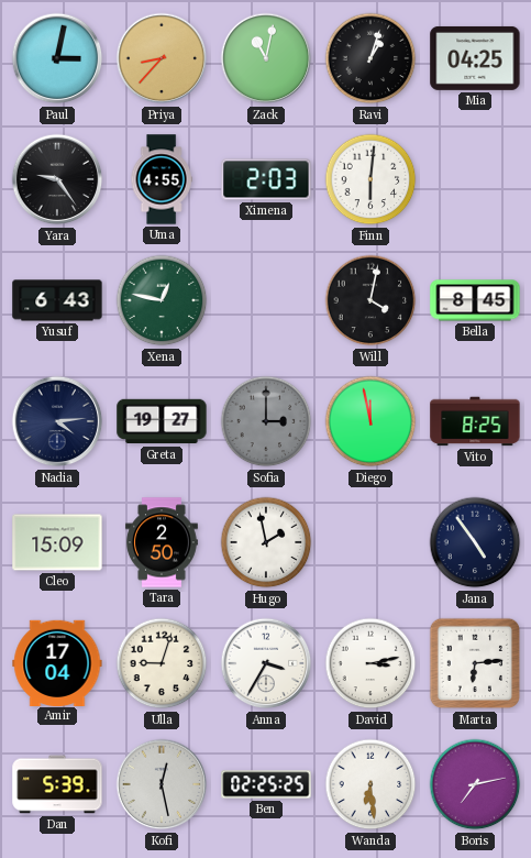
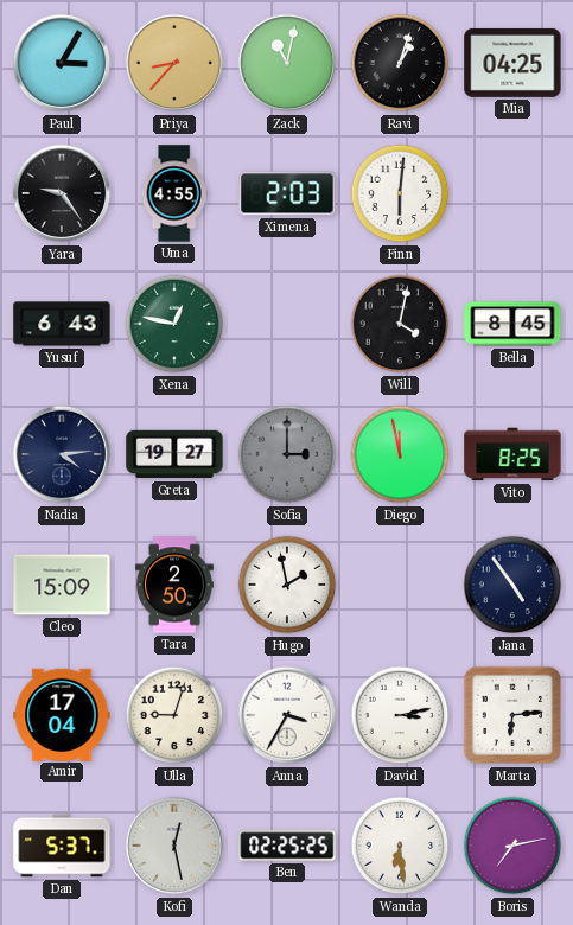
Paul: 3:02 -> 3:05
Dan: 5:39 -> 5:37
